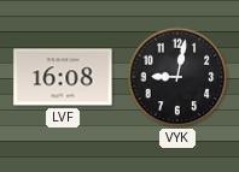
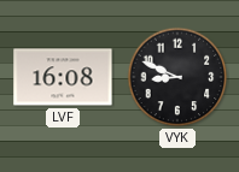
VYK: 9:02 -> 8:49
